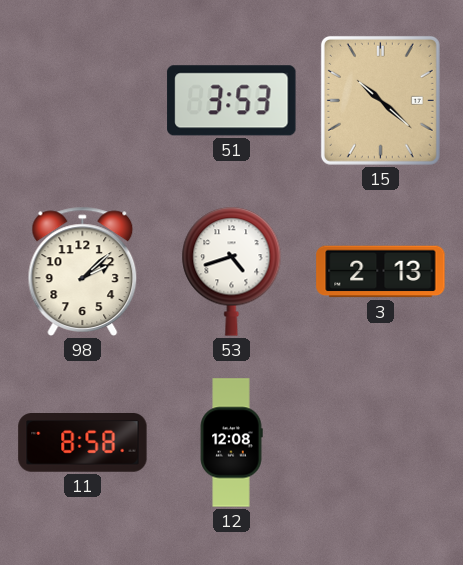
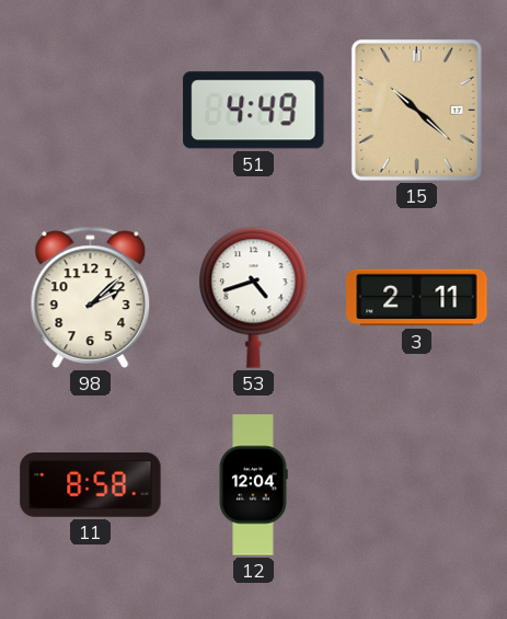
51: 3:53 -> 4:49
3: 2:13 -> 2:11
12: 12:08 -> 12:04
